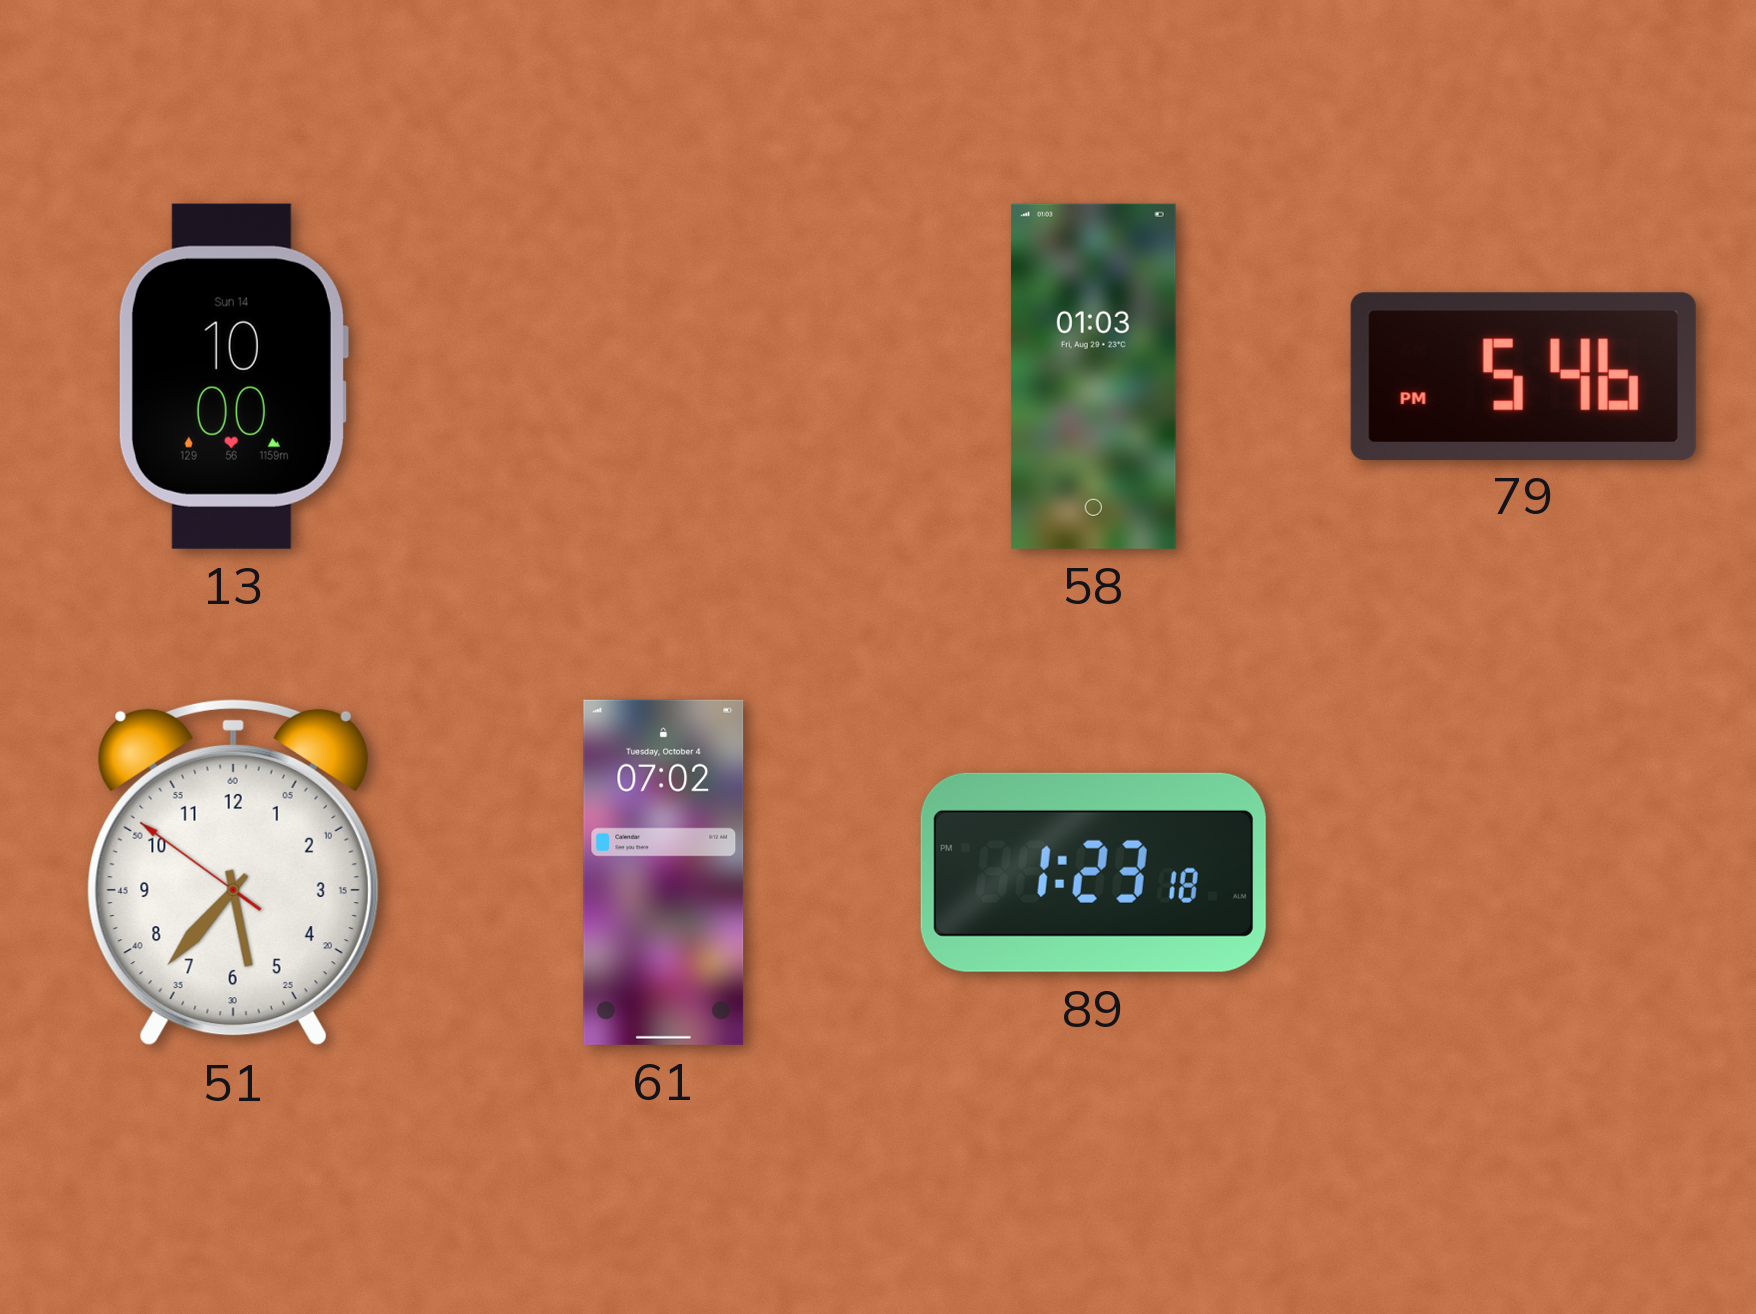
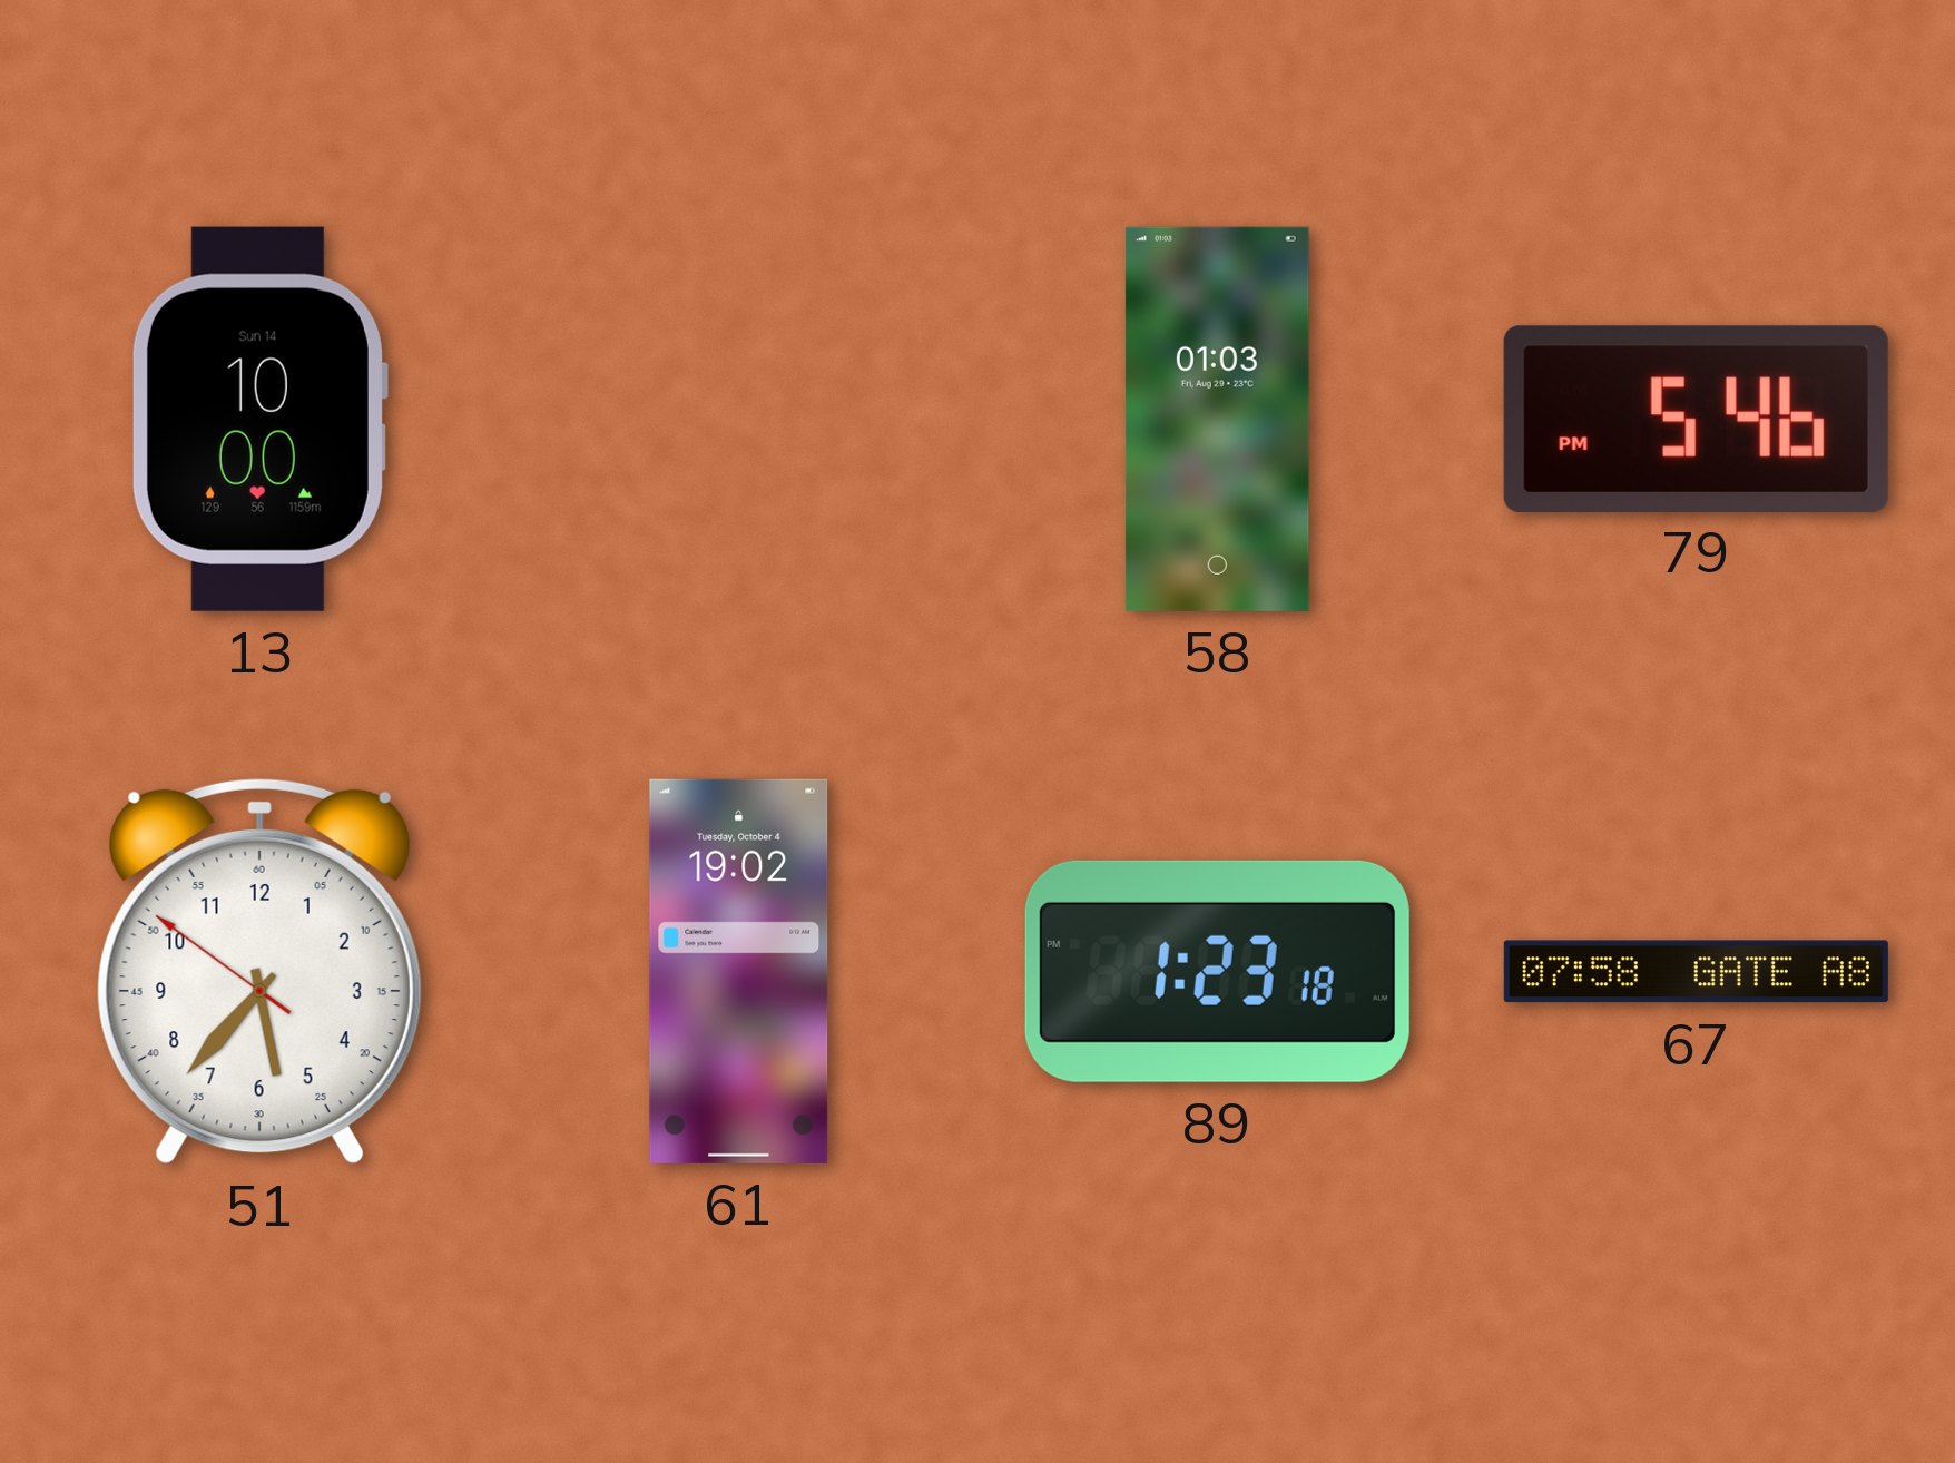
61: 07:02 -> 19:02
67: none -> 07:58
